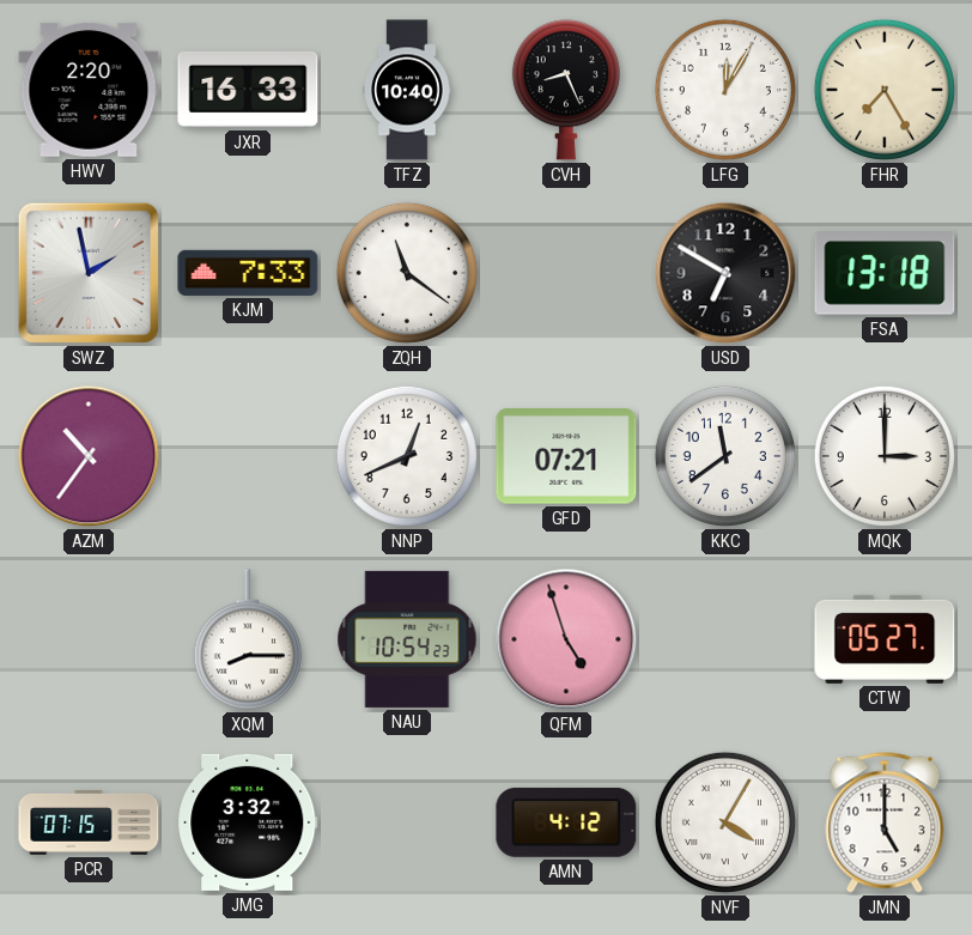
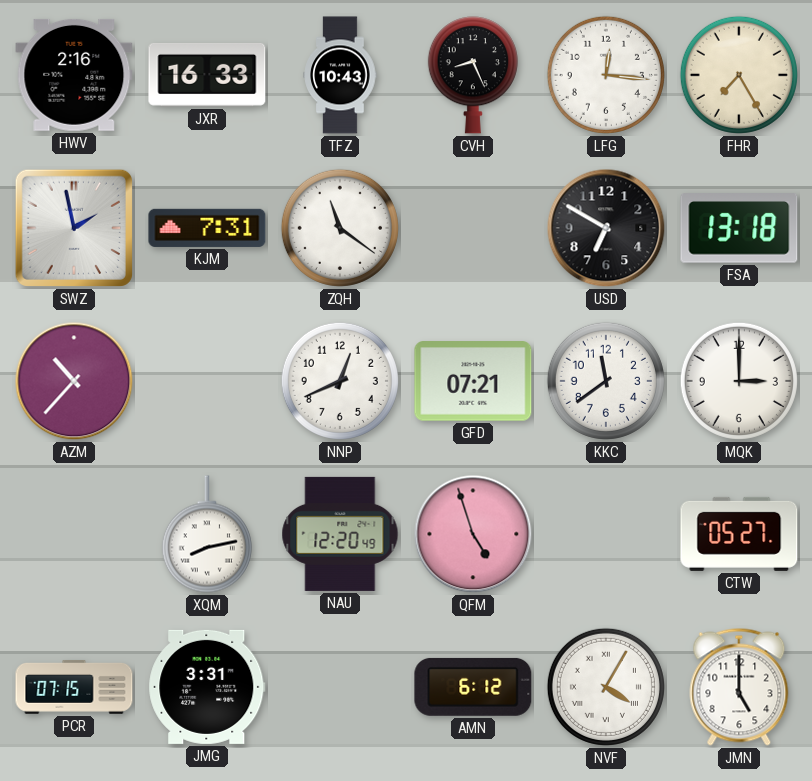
HWV: 2:20 -> 2:16
TFZ: 10:40 -> 10:43
LFG: 12:05 -> 12:16
KJM: 7:33 -> 7:31
AZM: 10:36 -> 10:37
XQM: 8:15 -> 8:13
NAU: 10:54 -> 12:20
JMG: 3:32 -> 3:31
AMN: 4:12 -> 6:12
